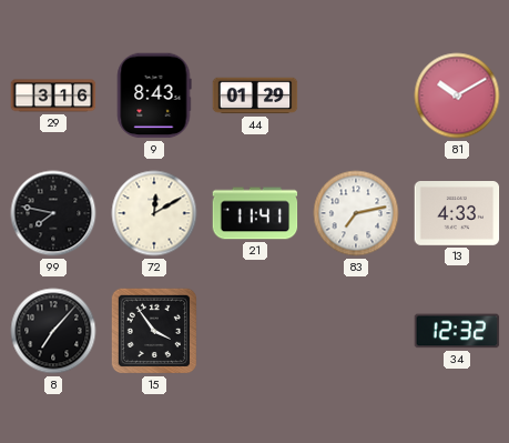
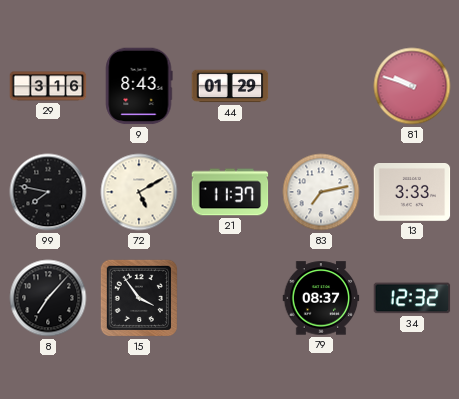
81: 10:10 -> 9:48
72: 12:10 -> 5:10
21: 11:41 -> 11:37
13: 4:33 -> 3:33
79: none -> 08:37
